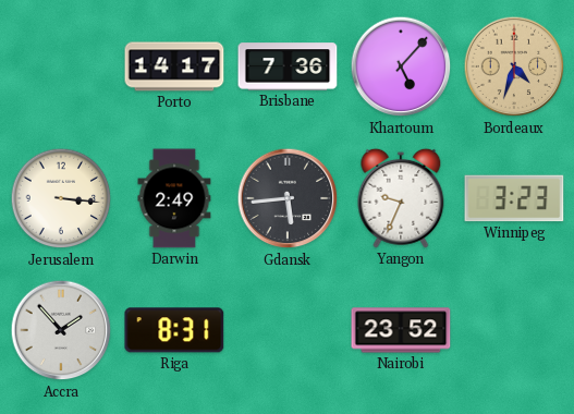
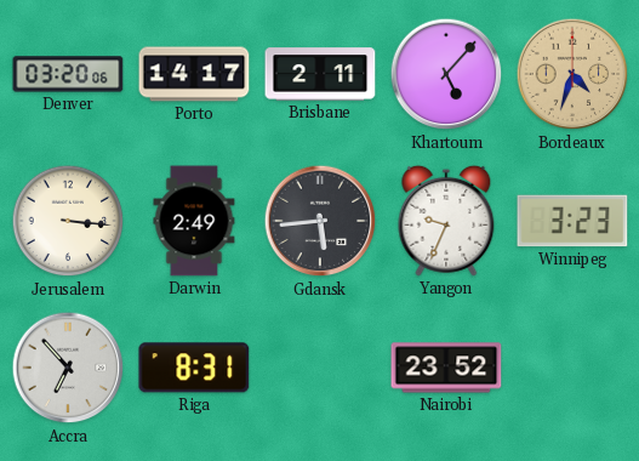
Denver: none -> 03:20
Brisbane: 7:36 -> 2:11
Accra: 1:53 -> 6:53
